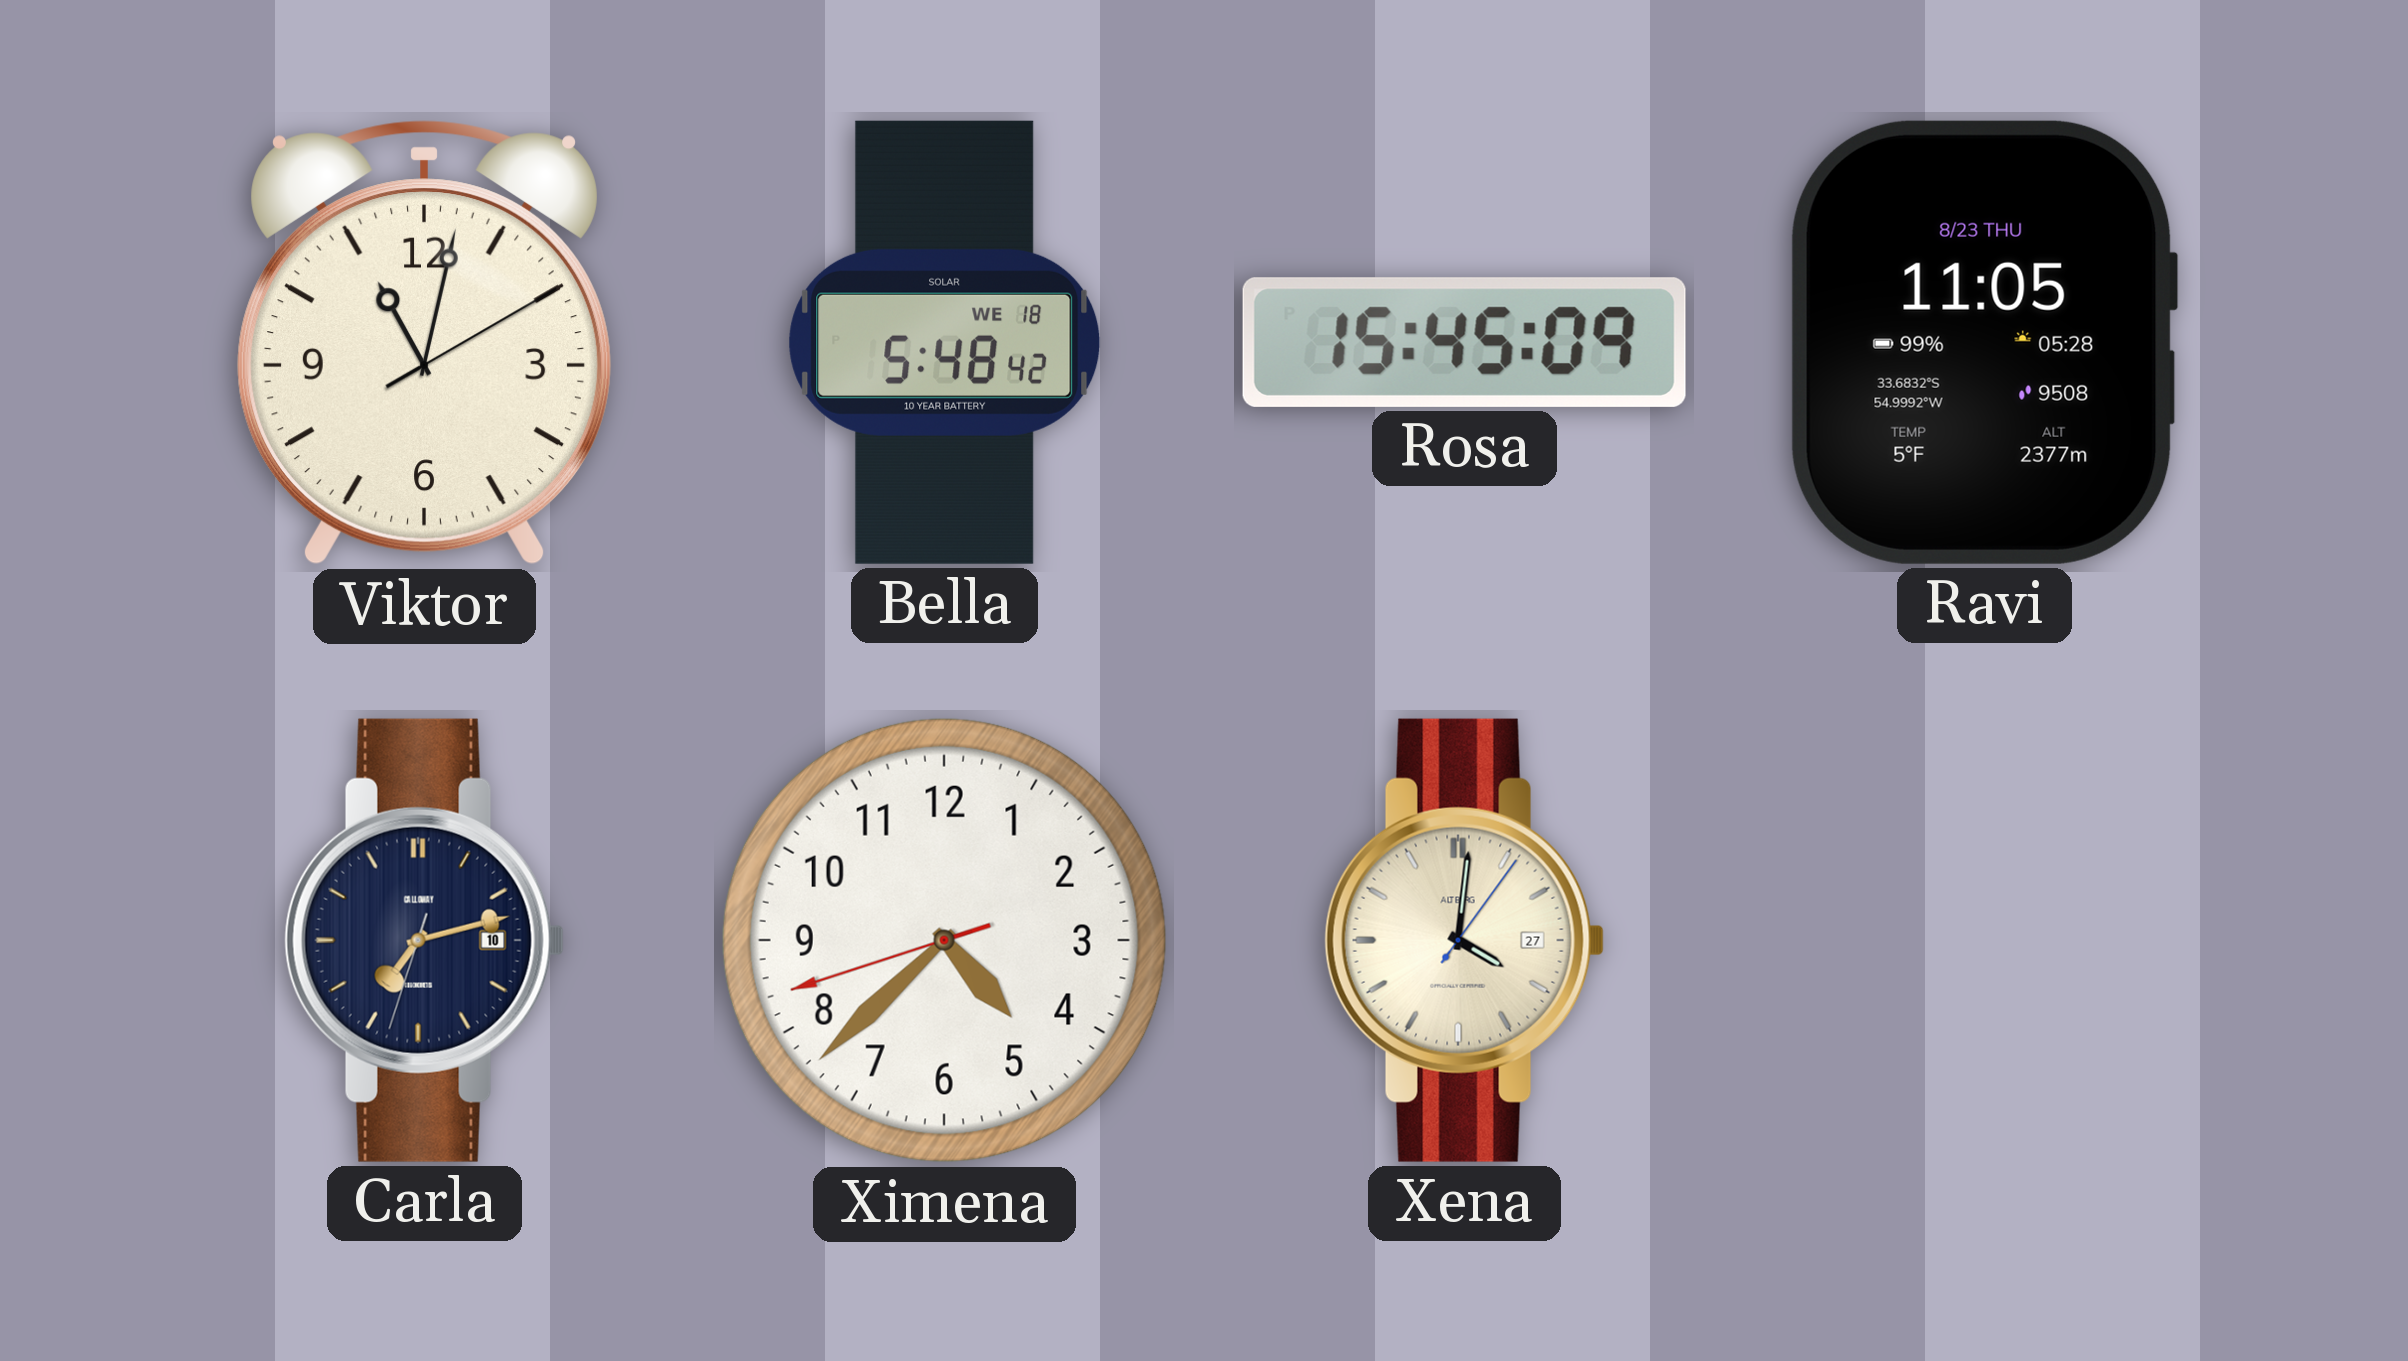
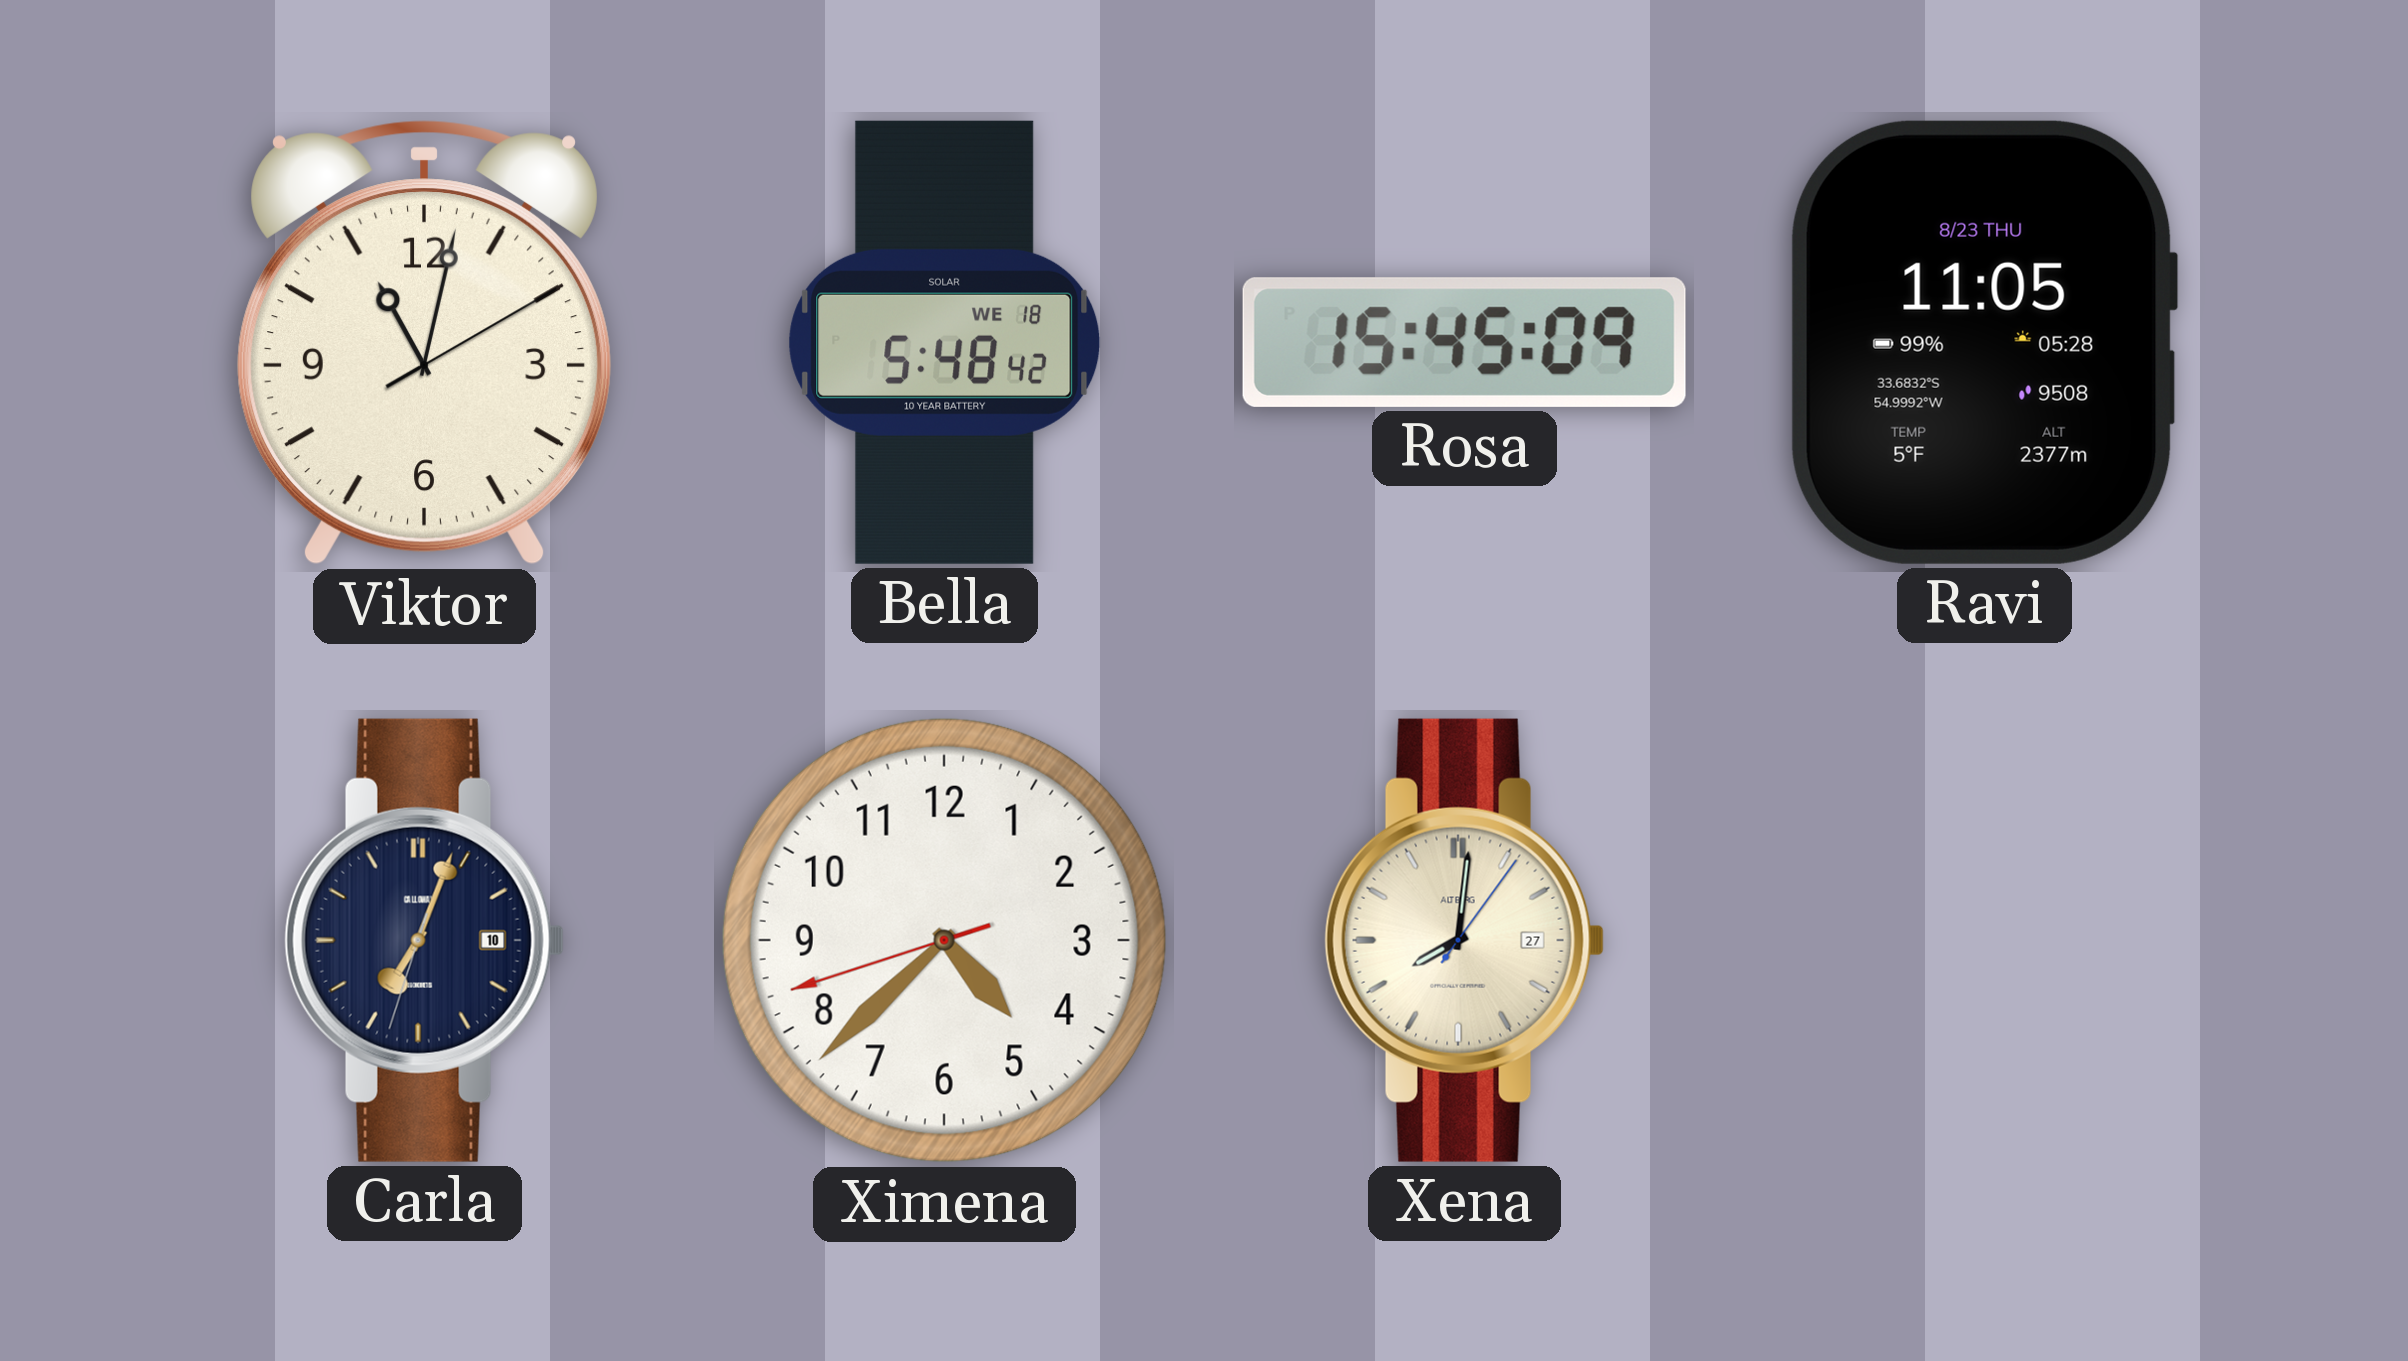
Carla: 7:12 -> 7:03
Xena: 4:01 -> 8:01
